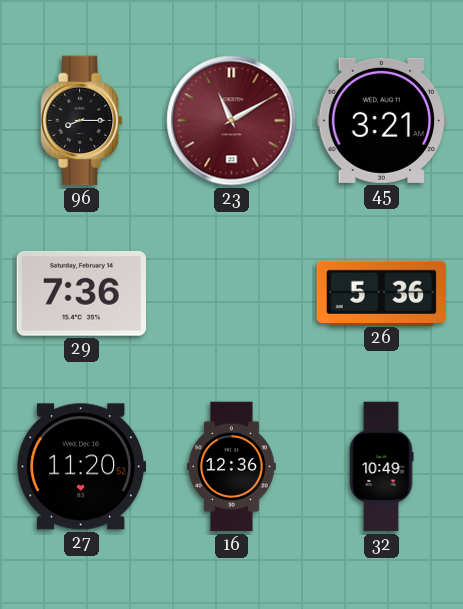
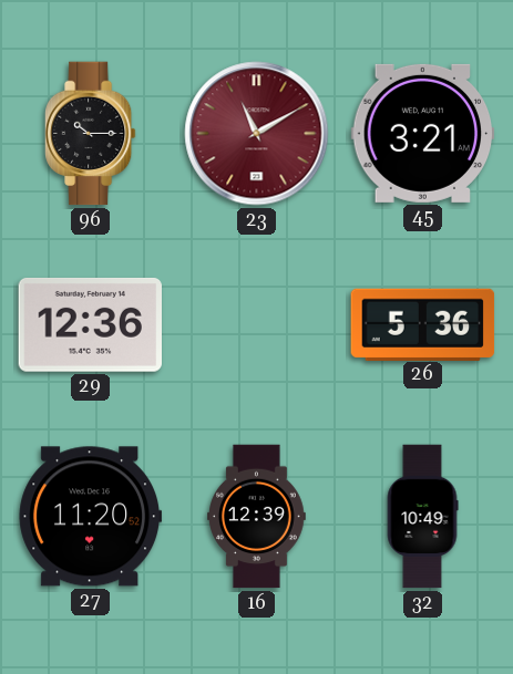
96: 8:15 -> 10:15
29: 7:36 -> 12:36
16: 12:36 -> 12:39
